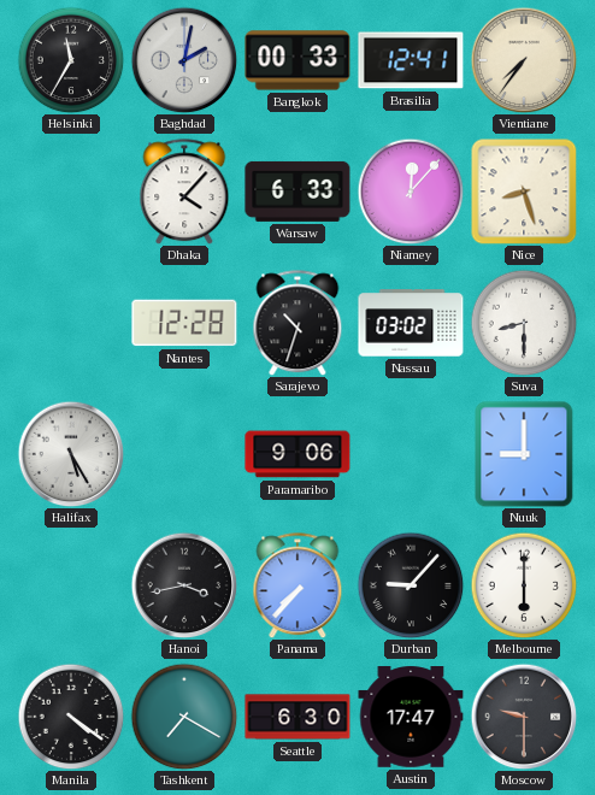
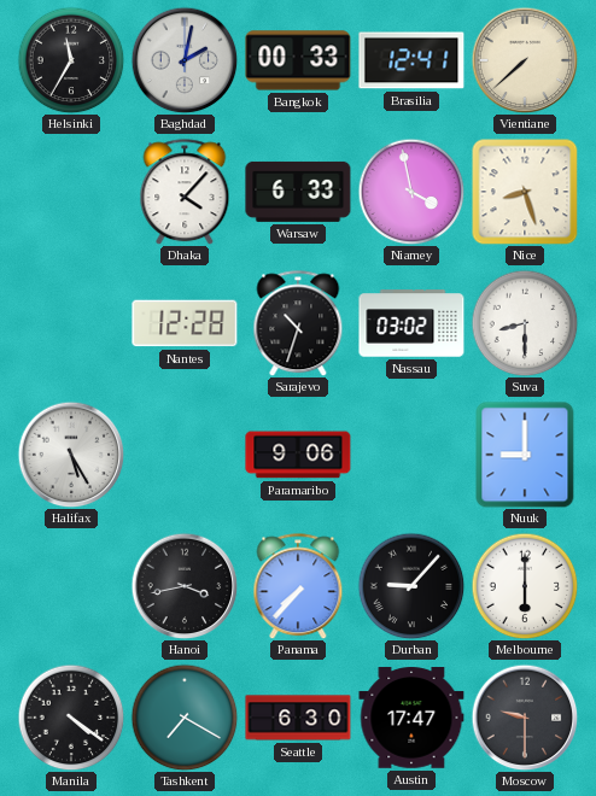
Vientiane: 7:36 -> 7:38
Niamey: 12:07 -> 3:58
